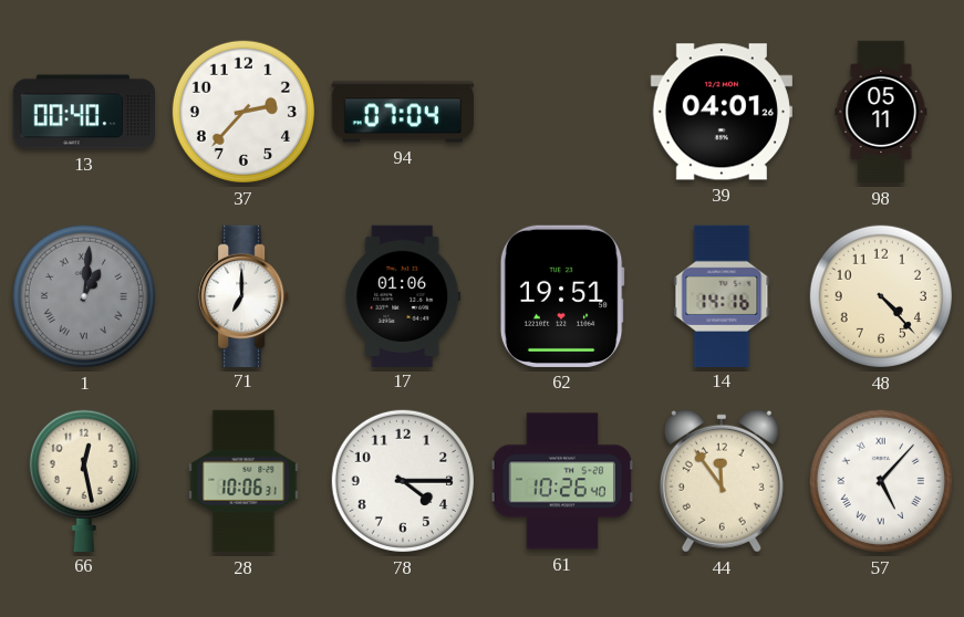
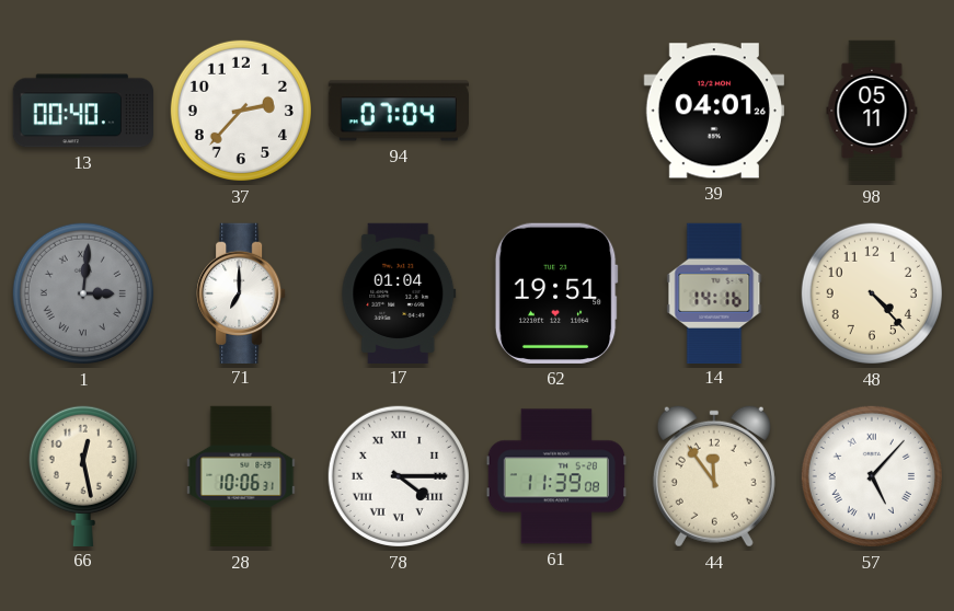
1: 1:01 -> 3:01
17: 01:06 -> 01:04
78 numerals: Arabic -> Roman
61: 10:26 -> 11:39
